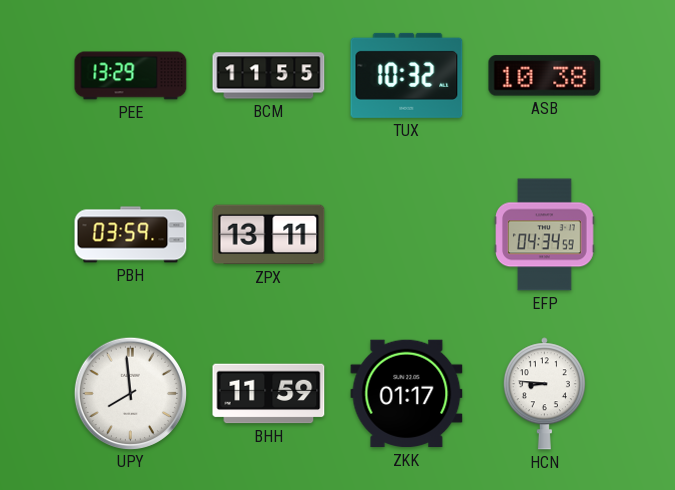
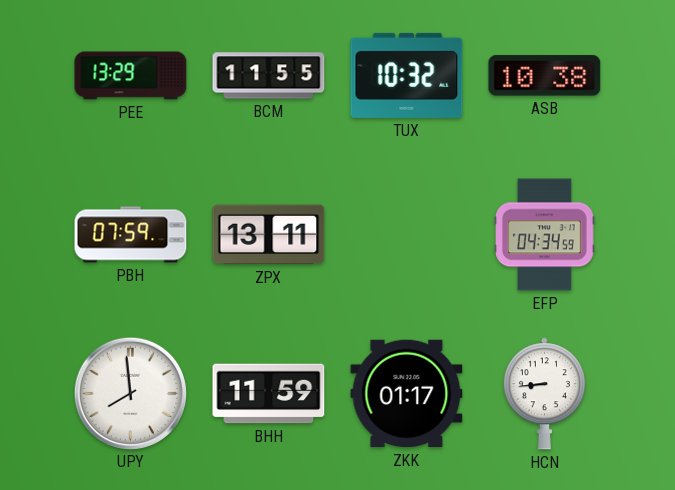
PBH: 03:59 -> 07:59
HCN: 8:46 -> 8:44
